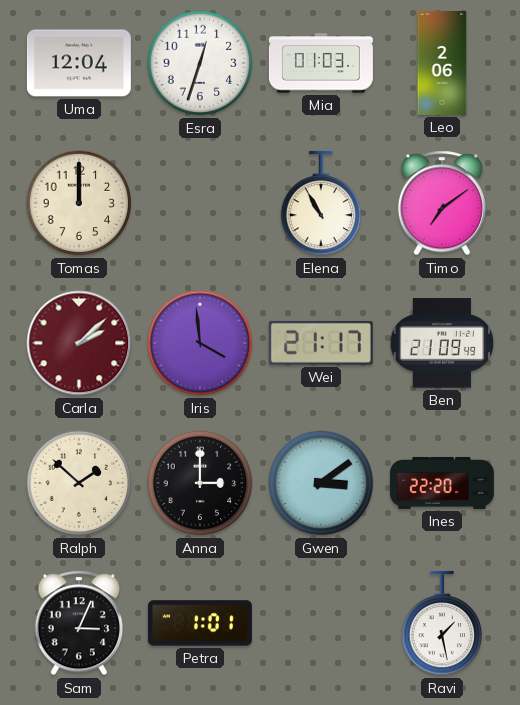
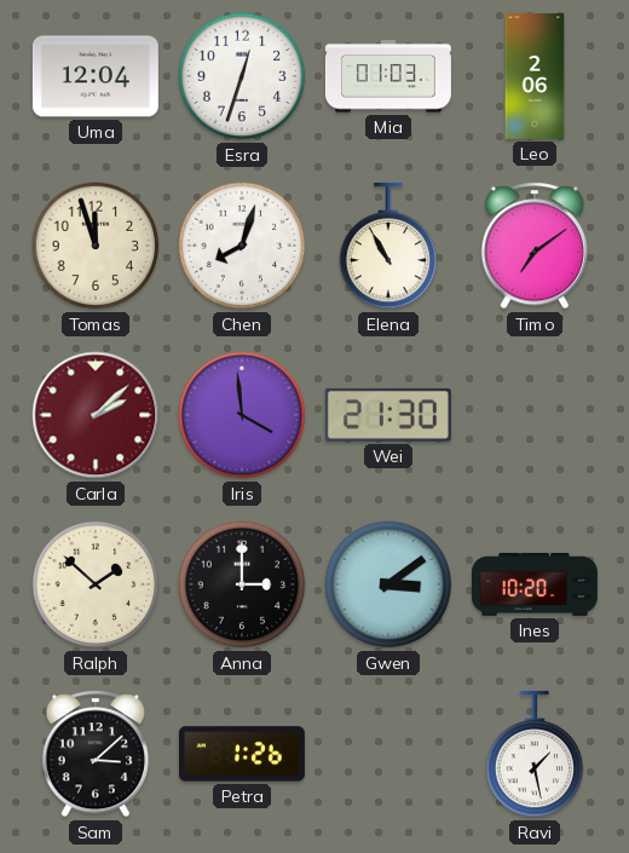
Tomas: 12:00 -> 11:57
Chen: none -> 8:03
Wei: 21:17 -> 21:30
Ben: 21:09 -> none
Ines: 22:20 -> 10:20
Sam: 3:04 -> 3:08
Petra: 1:01 -> 1:26
